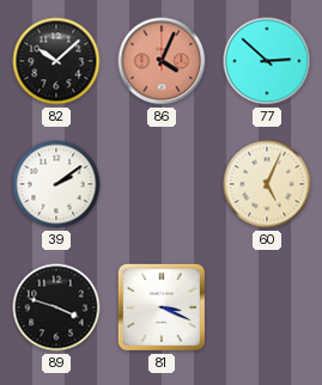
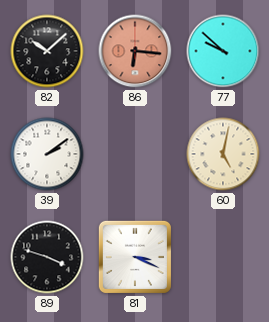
86: 4:04 -> 6:16
77: 2:52 -> 9:52
60: 5:04 -> 5:02
